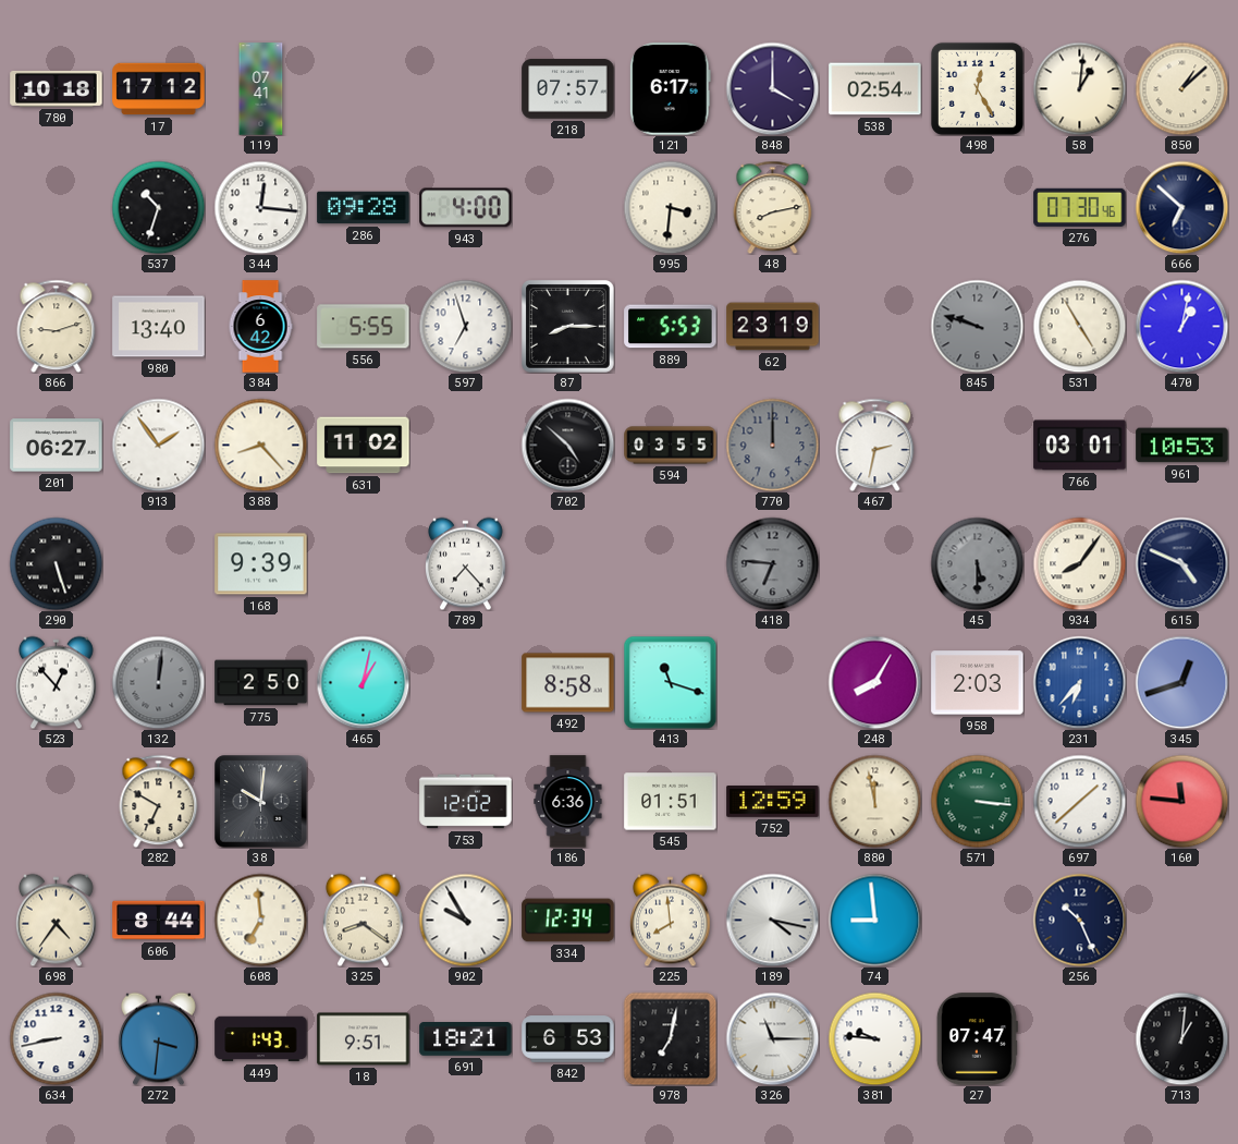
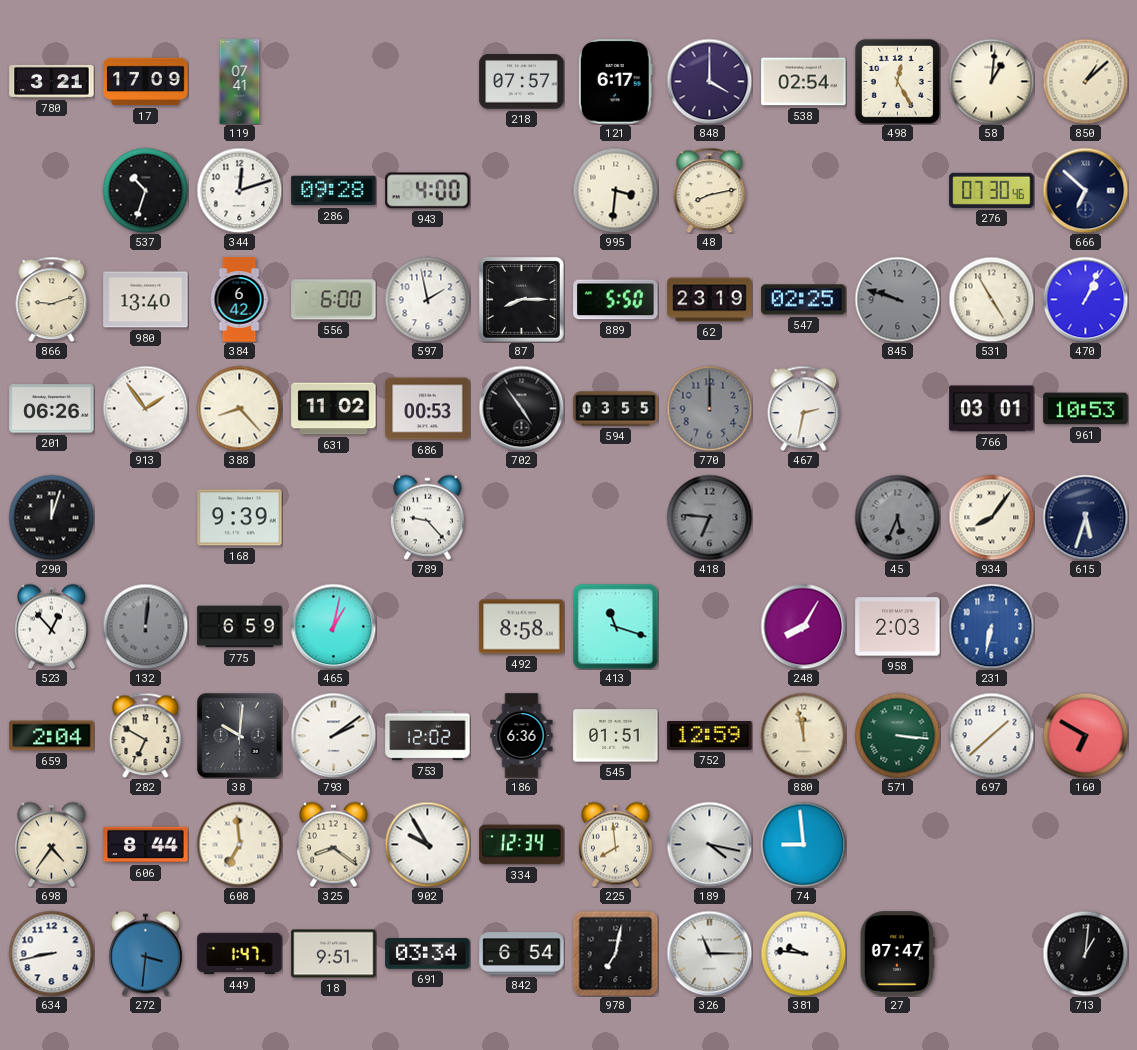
780: 10:18 -> 3:21
17: 17:12 -> 17:09
344: 12:16 -> 12:12
556: 5:55 -> 6:00
597: 6:57 -> 1:58
889: 5:53 -> 5:50
547: none -> 02:25
470: 1:02 -> 1:04
201: 06:27 -> 06:26
686: none -> 00:53
702: 4:52 -> 4:54
290: 5:27 -> 12:03
789: 7:23 -> 9:23
45: 5:30 -> 5:34
615: 4:49 -> 5:33
775: 2:50 -> 6:59
231: 6:37 -> 6:32
345: 12:42 -> none
659: none -> 2:04
793: none -> 2:09
160: 11:46 -> 6:50
256: 10:26 -> none
449: 1:43 -> 1:47
691: 18:21 -> 03:34
842: 6:53 -> 6:54
